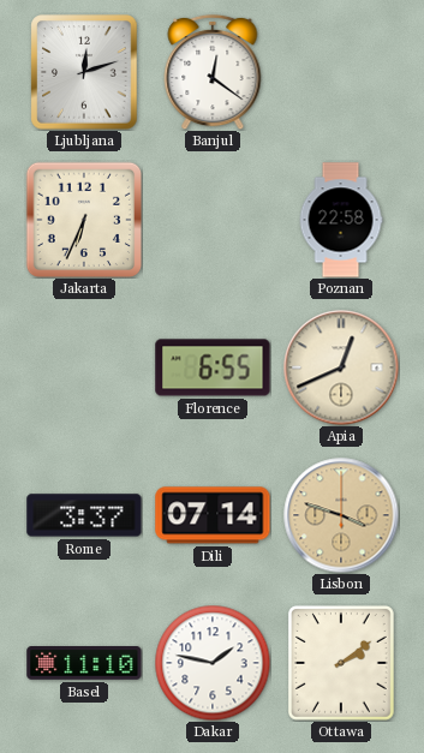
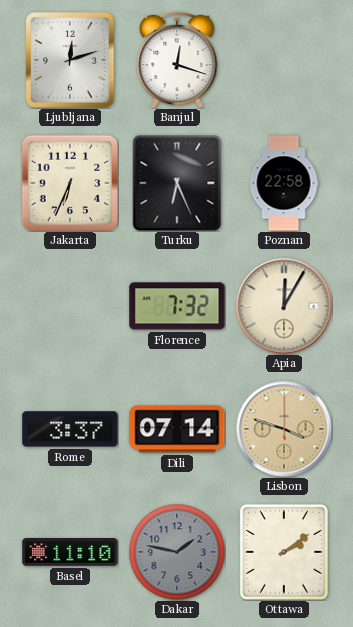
Banjul: 12:21 -> 12:18
Turku: none -> 6:26
Florence: 6:55 -> 7:32
Apia: 12:41 -> 12:05
Dakar dial: white -> grey
